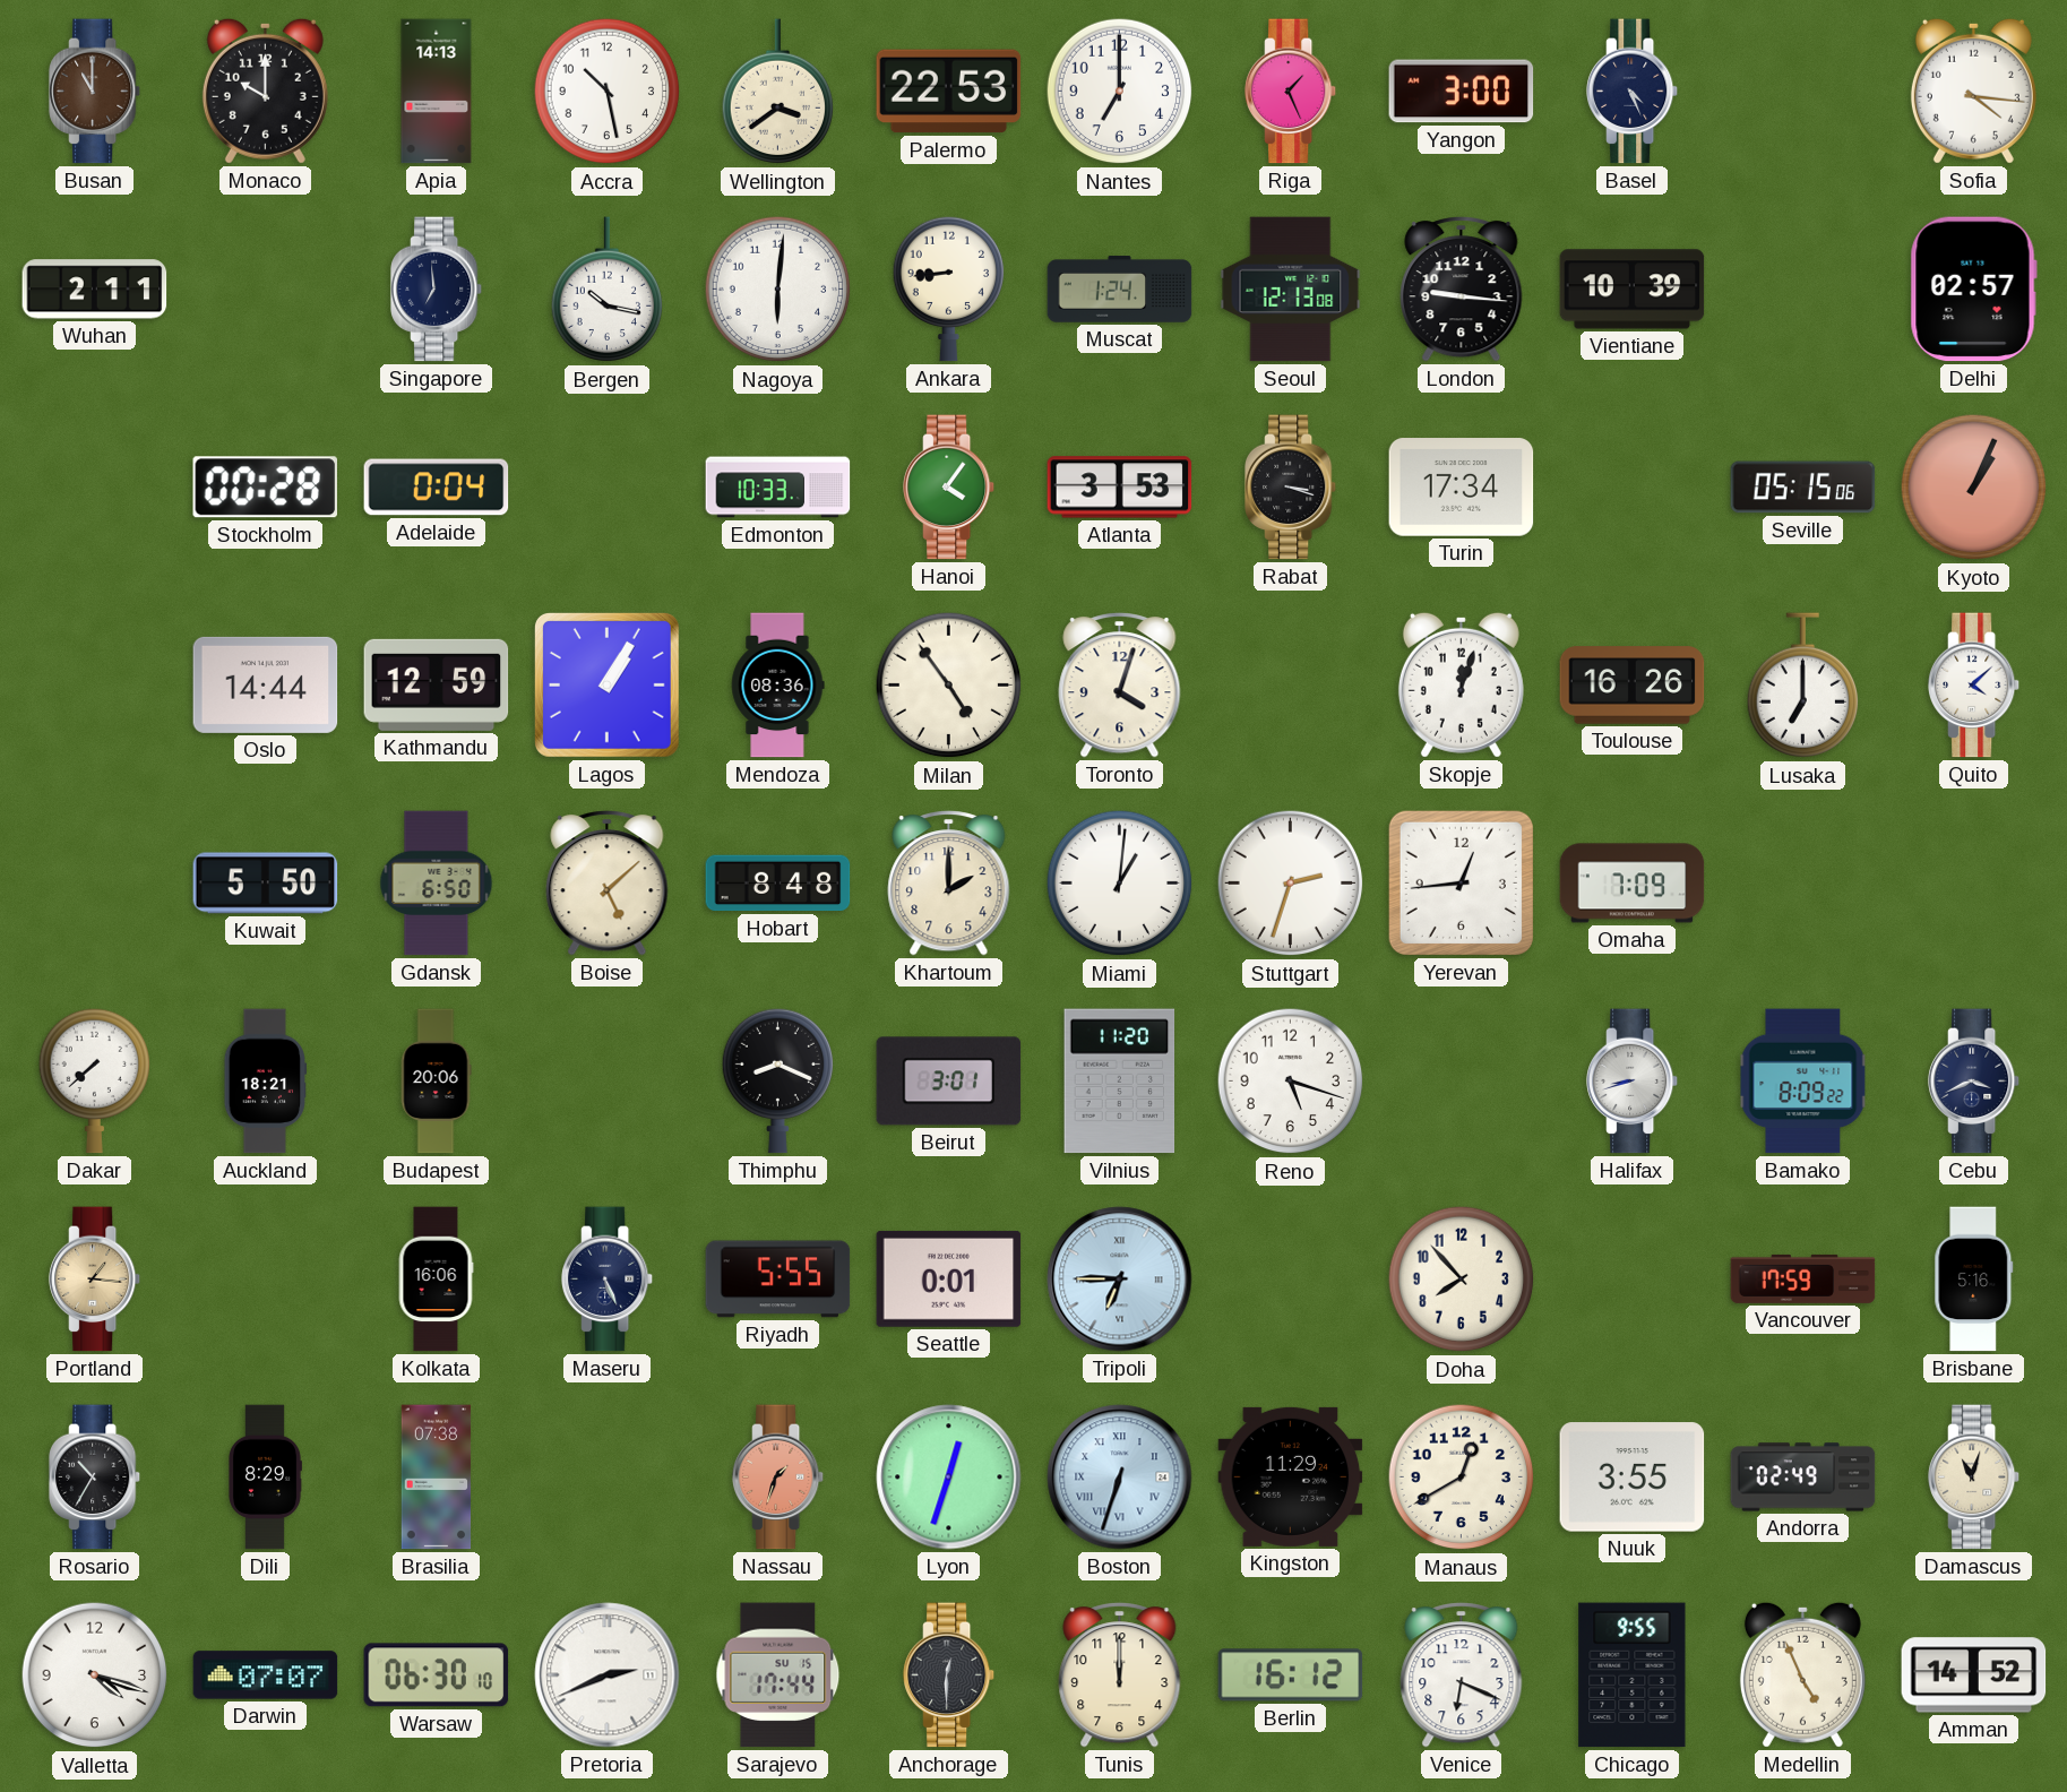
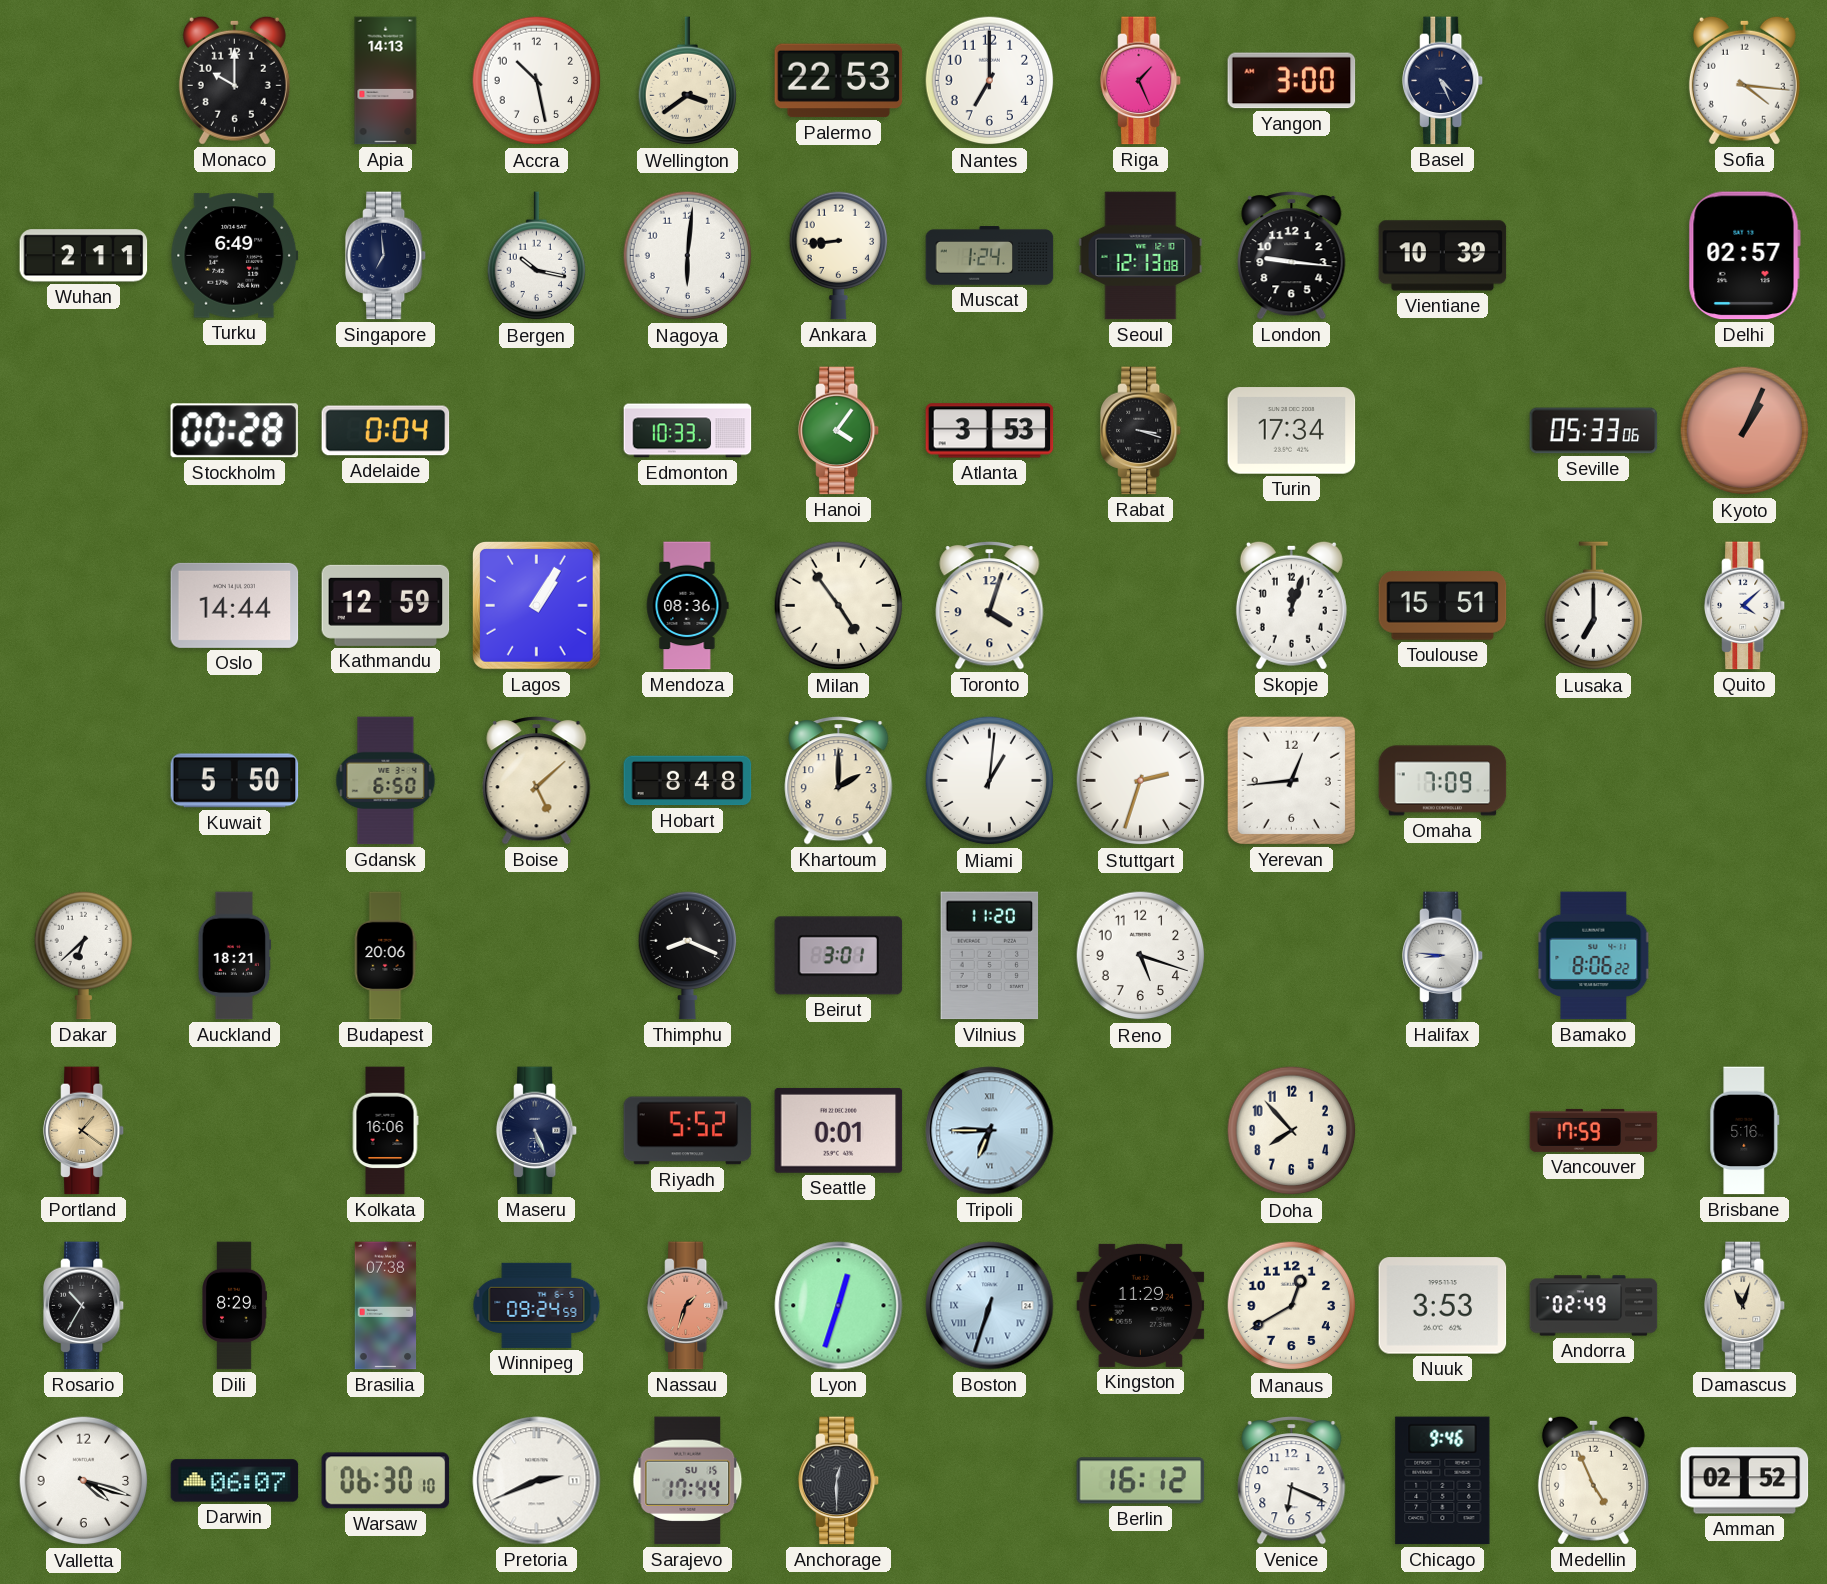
Busan: 11:00 -> none
Turku: none -> 6:49
Seville: 05:15 -> 05:33
Toulouse: 16:26 -> 15:51
Dakar: 7:38 -> 6:38
Halifax: 8:42 -> 8:46
Bamako: 8:09 -> 8:06
Cebu: 3:41 -> none
Portland: 1:16 -> 1:21
Riyadh: 5:55 -> 5:52
Winnipeg: none -> 09:24
Nuuk: 3:55 -> 3:53
Darwin: 07:07 -> 06:07
Tunis: 12:00 -> none
Chicago: 9:55 -> 9:46
Amman: 14:52 -> 02:52
